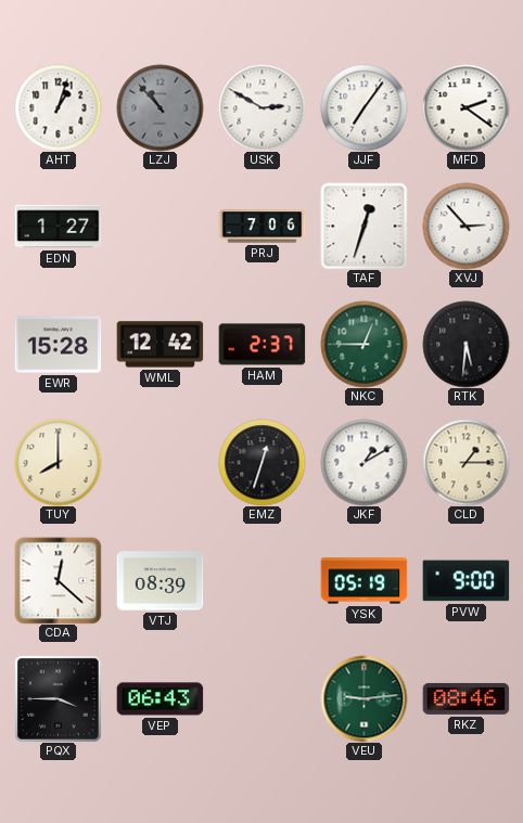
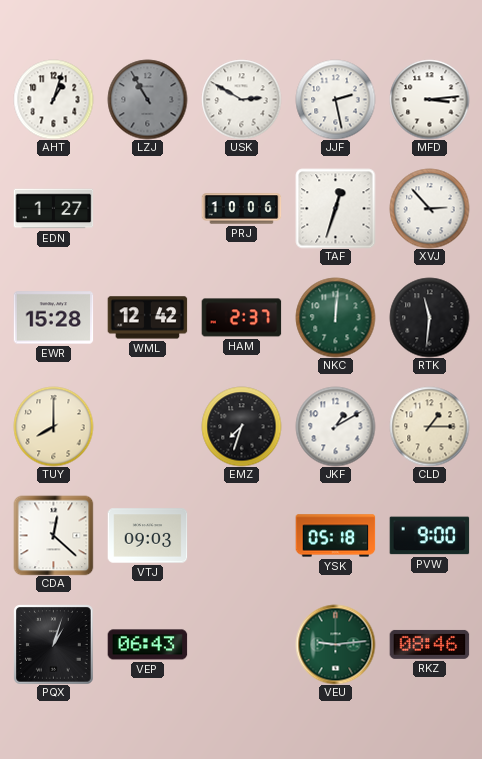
LZJ: 10:53 -> 10:55
JJF: 7:06 -> 2:28
MFD: 2:21 -> 3:14
PRJ: 7:06 -> 10:06
NKC: 12:45 -> 12:01
RTK: 5:31 -> 11:31
EMZ: 12:33 -> 7:33
VTJ: 08:39 -> 09:03
YSK: 05:19 -> 05:18
PQX: 3:45 -> 1:03
